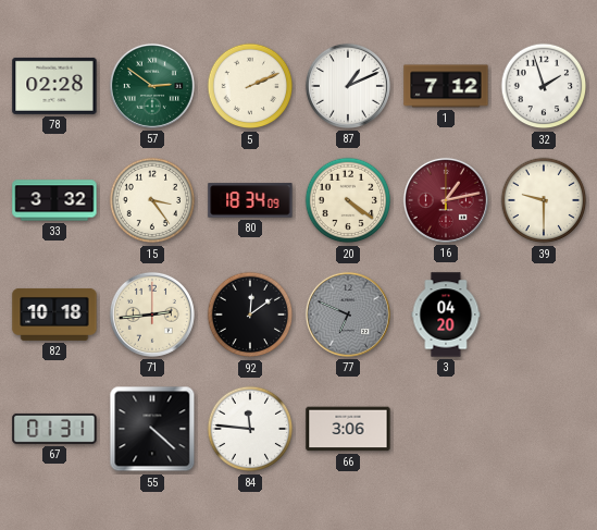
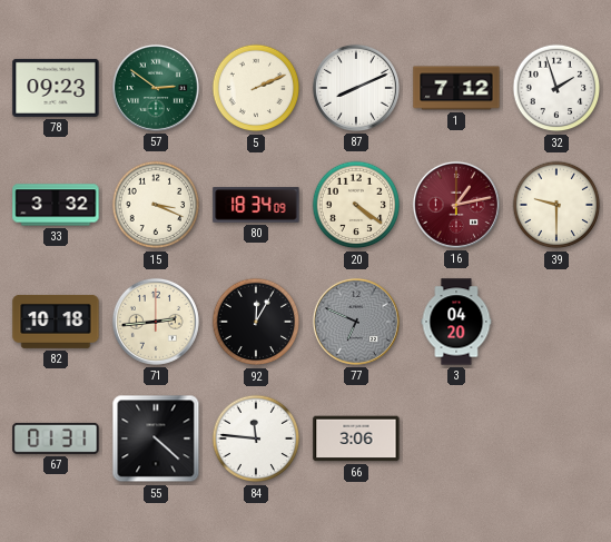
78: 02:28 -> 09:23
87: 1:11 -> 8:11
15: 3:24 -> 3:19
92: 12:09 -> 12:05
